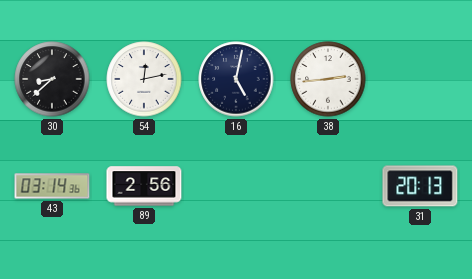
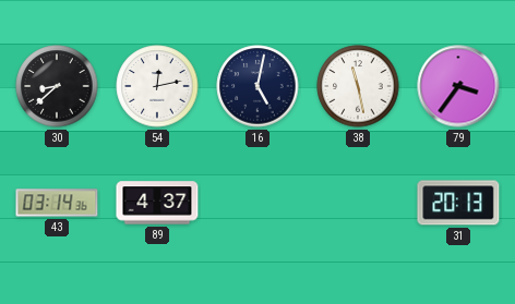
38: 2:44 -> 11:28
79: none -> 3:36
89: 2:56 -> 4:37
